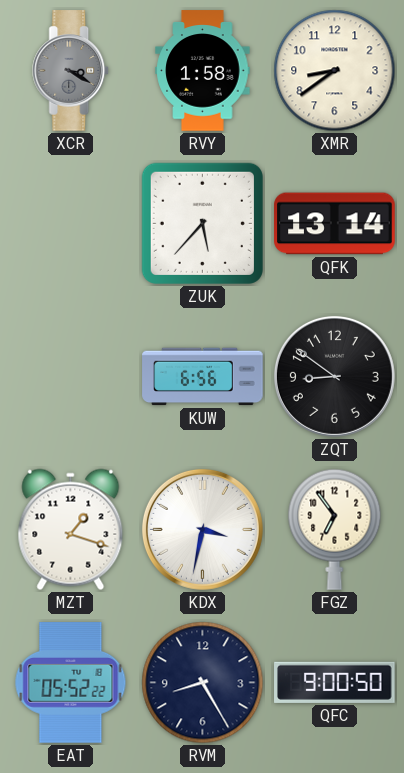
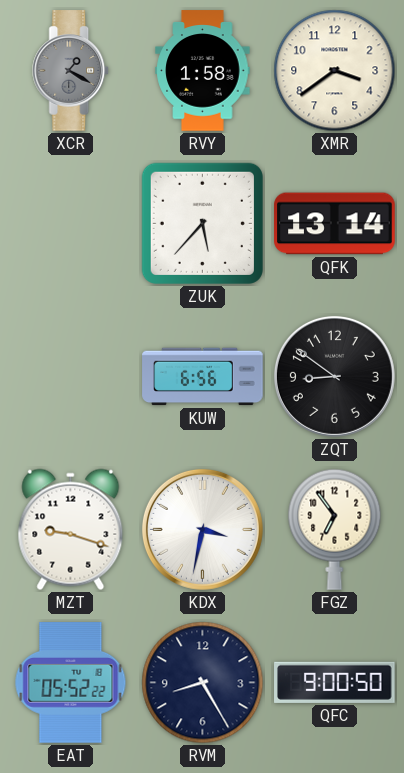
XCR: 3:20 -> 1:20
XMR: 8:39 -> 3:39
MZT: 1:18 -> 9:18
